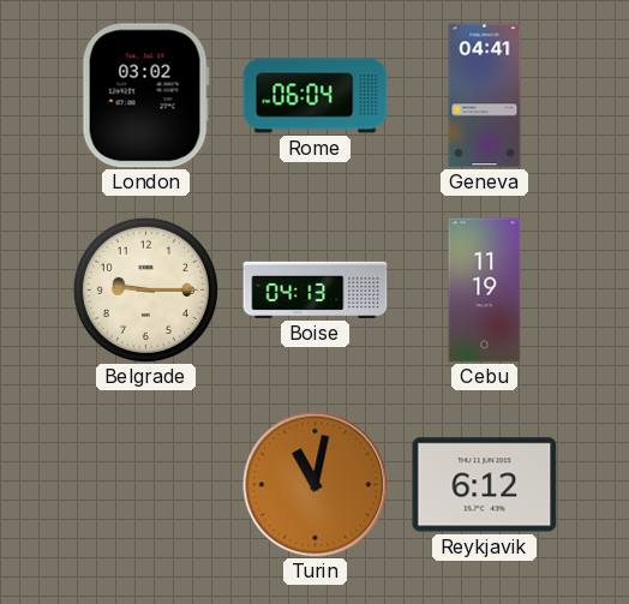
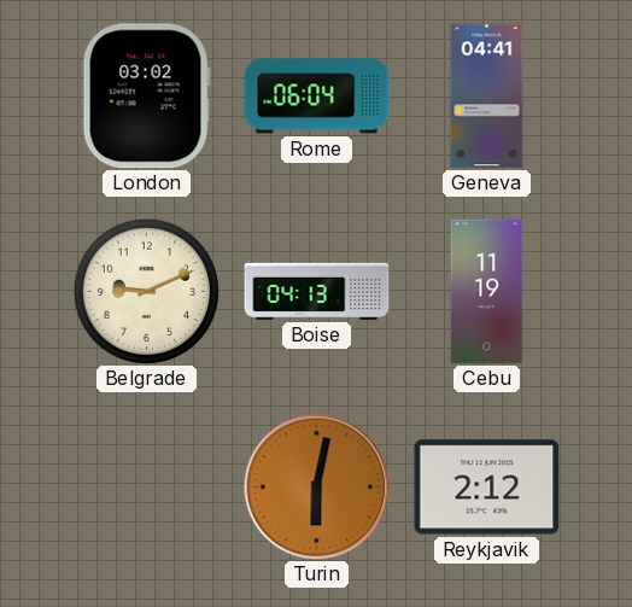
Belgrade: 9:15 -> 9:11
Turin: 11:02 -> 6:02
Reykjavik: 6:12 -> 2:12
